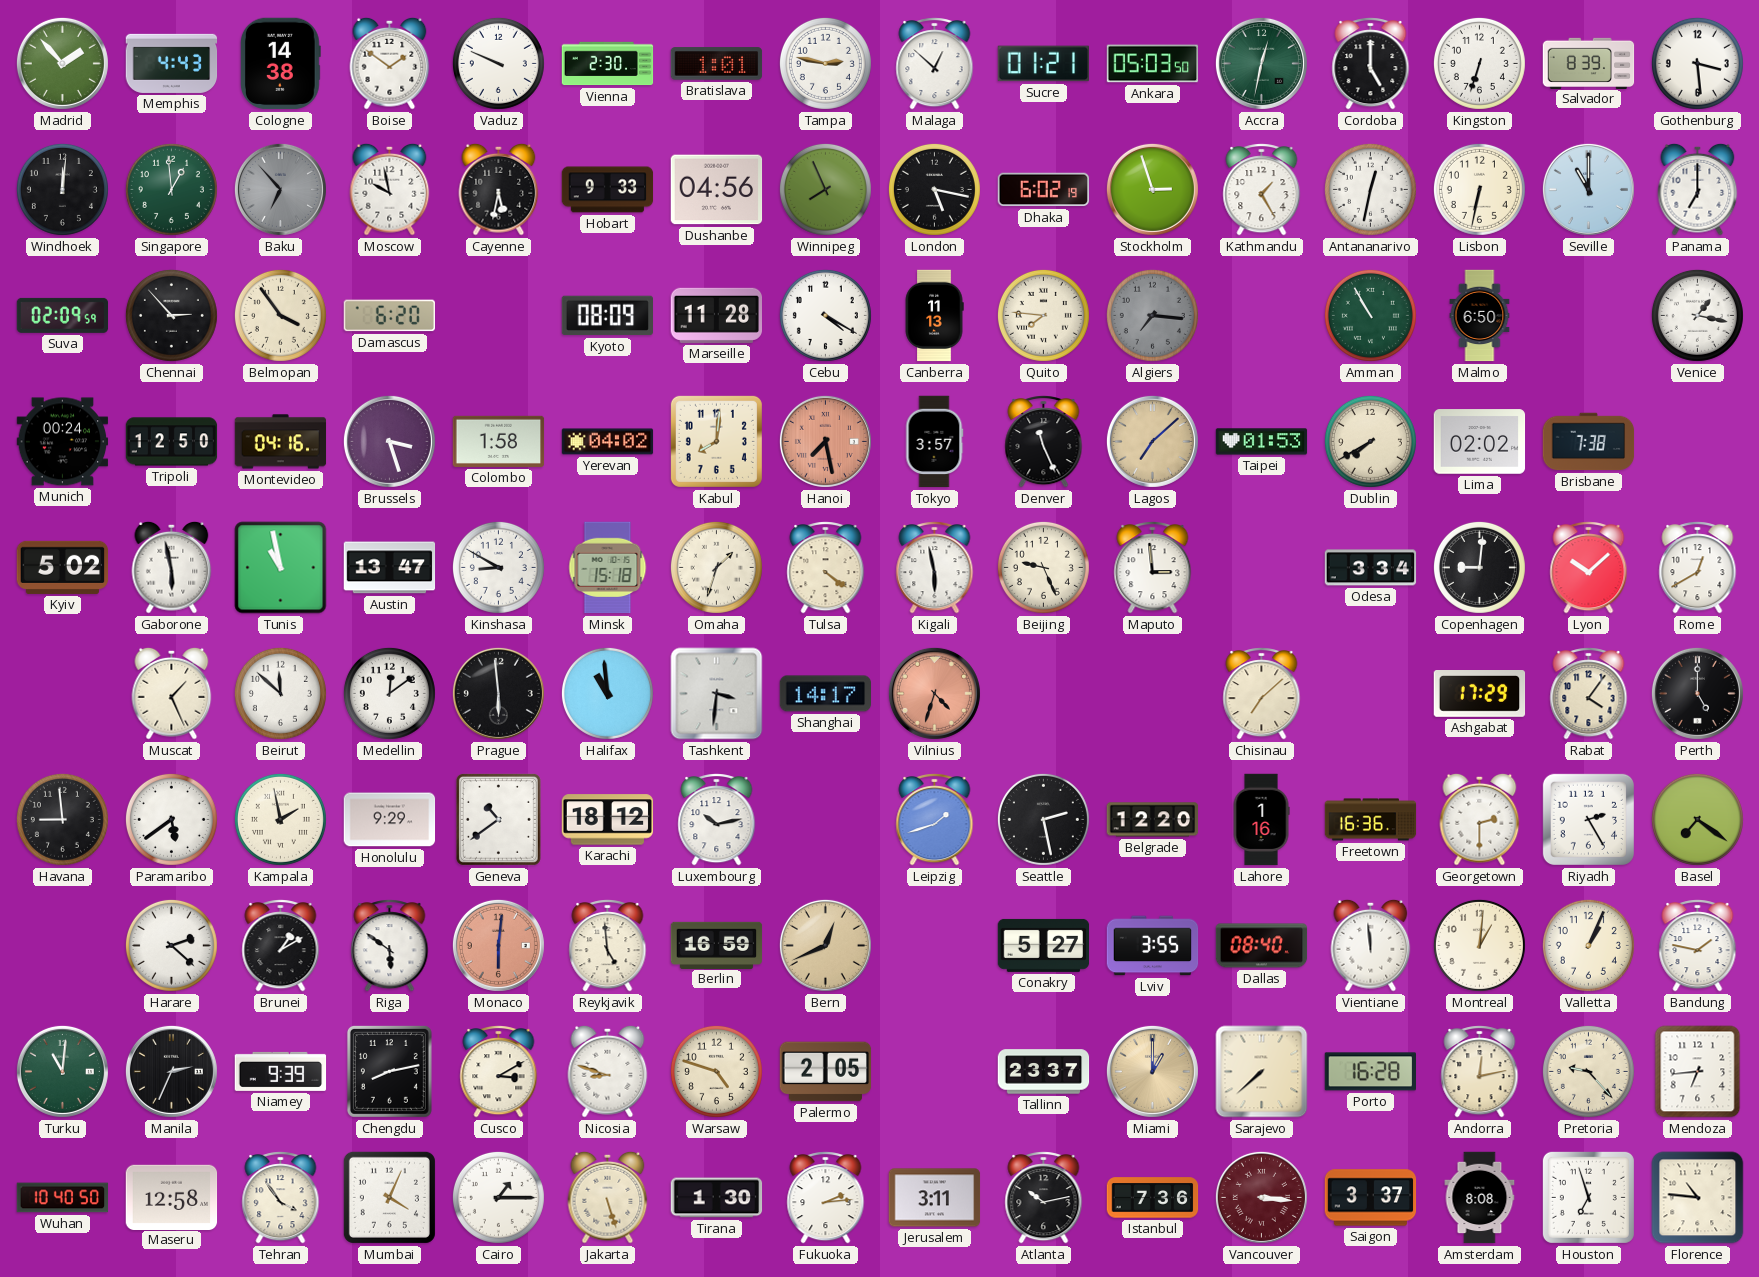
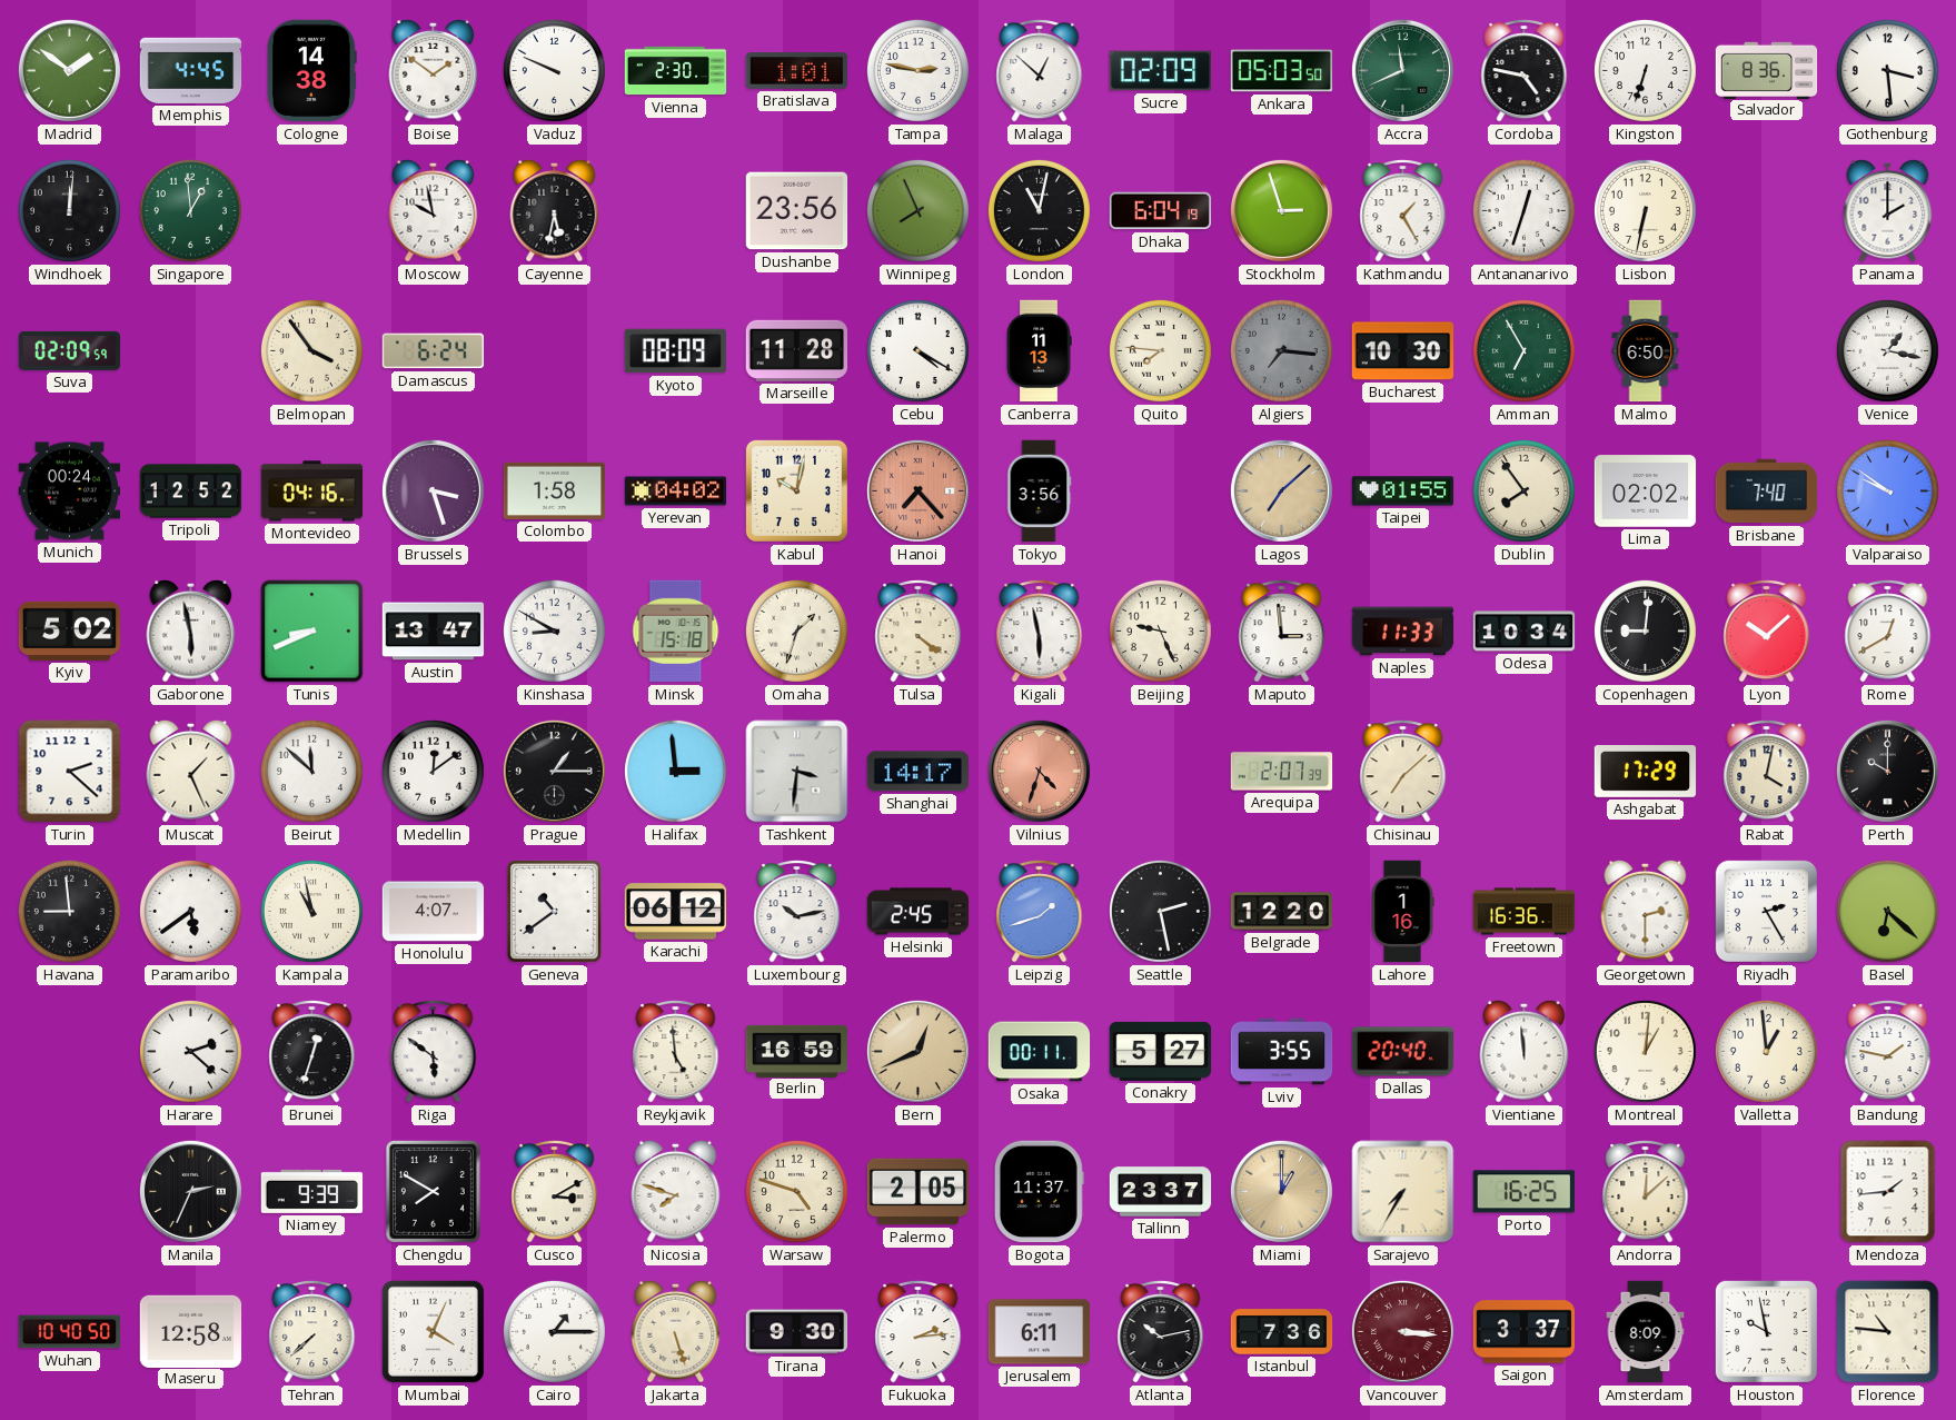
Madrid: 1:53 -> 1:51
Memphis: 4:43 -> 4:45
Sucre: 01:21 -> 02:09
Accra: 12:32 -> 11:41
Cordoba: 5:00 -> 4:47
Salvador: 8:39 -> 8:36
Baku: 6:53 -> none
Hobart: 9:33 -> none
Dushanbe: 04:56 -> 23:56
London: 5:17 -> 11:02
Dhaka: 6:02 -> 6:04
Antananarivo: 12:32 -> 12:33
Seville: 11:00 -> none
Panama: 7:00 -> 2:00
Chennai: 2:53 -> none
Damascus: 6:20 -> 6:24
Bucharest: none -> 10:30
Amman: 10:55 -> 6:55
Tripoli: 12:50 -> 12:52
Kabul: 8:01 -> 10:02
Hanoi: 7:28 -> 7:23
Tokyo: 3:57 -> 3:56
Denver: 11:26 -> none
Taipei: 01:53 -> 01:55
Dublin: 7:40 -> 7:54
Brisbane: 7:38 -> 7:40
Valparaiso: none -> 9:51
Tunis: 10:58 -> 8:41
Naples: none -> 11:33
Odesa: 3:34 -> 10:34
Turin: none -> 2:22
Prague: 5:59 -> 1:15
Halifax: 10:59 -> 2:59
Arequipa: none -> 2:07
Rabat: 4:06 -> 4:02
Perth: 5:00 -> 10:00
Kampala: 1:58 -> 10:58
Honolulu: 9:29 -> 4:07
Karachi: 18:12 -> 06:12
Helsinki: none -> 2:45
Basel: 7:21 -> 6:22
Brunei: 1:10 -> 12:33
Monaco: 6:01 -> none
Osaka: none -> 00:11
Dallas: 08:40 -> 20:40
Valletta: 1:04 -> 12:59
Turku: 11:01 -> none
Chengdu: 8:13 -> 7:50
Nicosia: 8:48 -> 7:48
Bogota: none -> 11:37
Sarajevo: 7:38 -> 7:35
Porto: 16:28 -> 16:25
Andorra: 12:13 -> 12:08
Pretoria: 9:23 -> none
Mendoza: 6:44 -> 1:44
Tehran: 3:54 -> 7:38
Tirana: 1:30 -> 9:30
Jerusalem: 3:11 -> 6:11
Amsterdam: 8:08 -> 8:09
Houston: 6:57 -> 9:58
